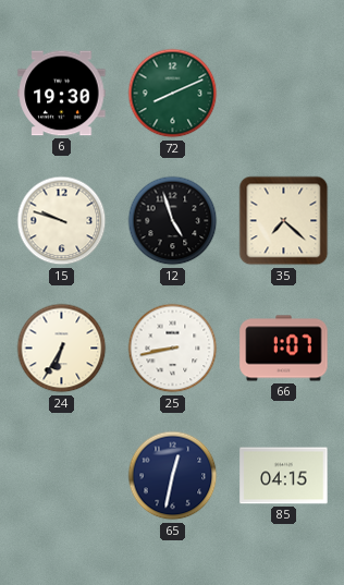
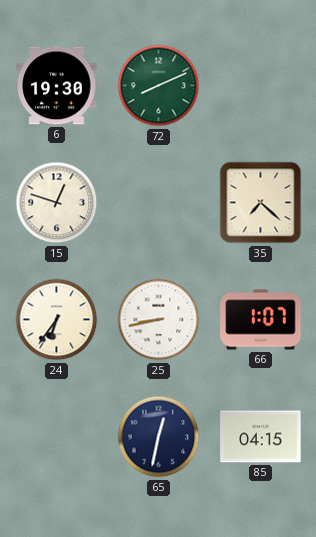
15: 9:48 -> 12:48
12: 4:57 -> none
24: 6:35 -> 6:36
